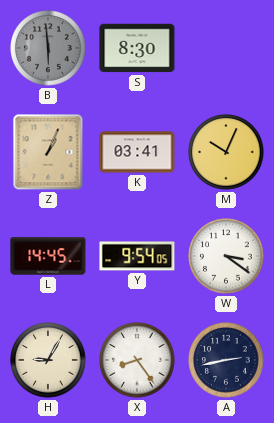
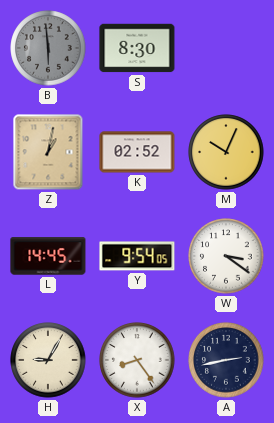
Z: 1:04 -> 1:02
K: 03:41 -> 02:52
